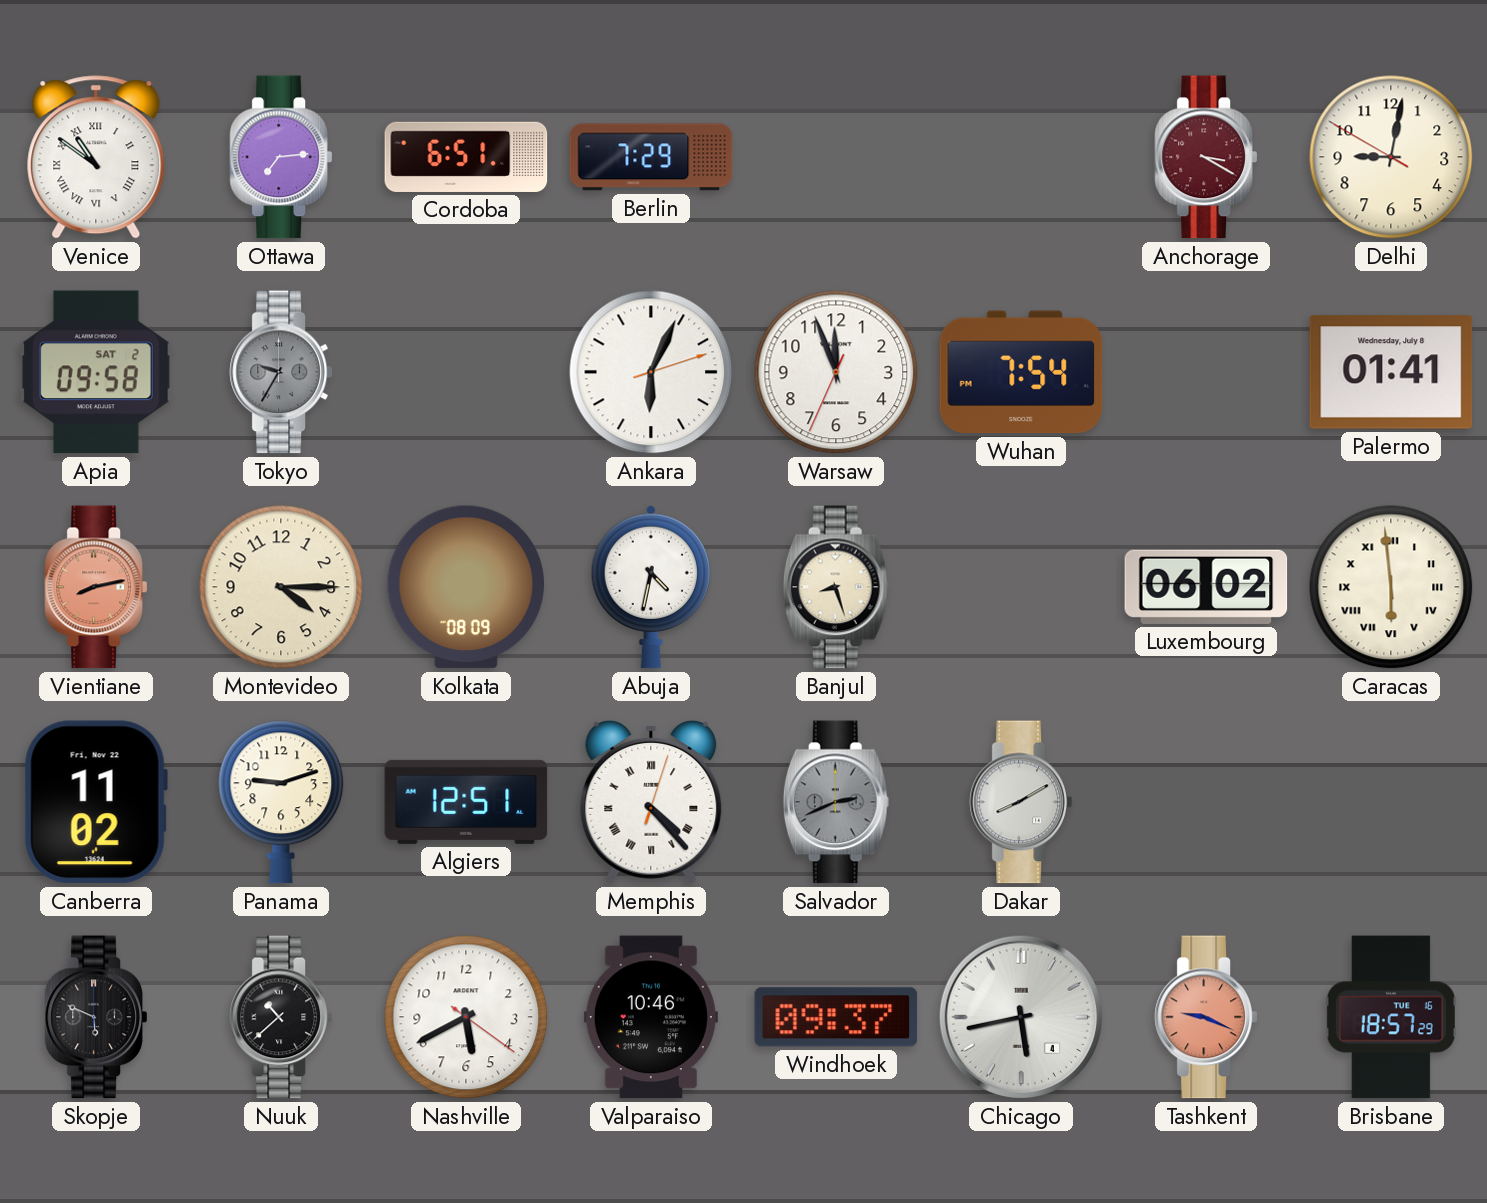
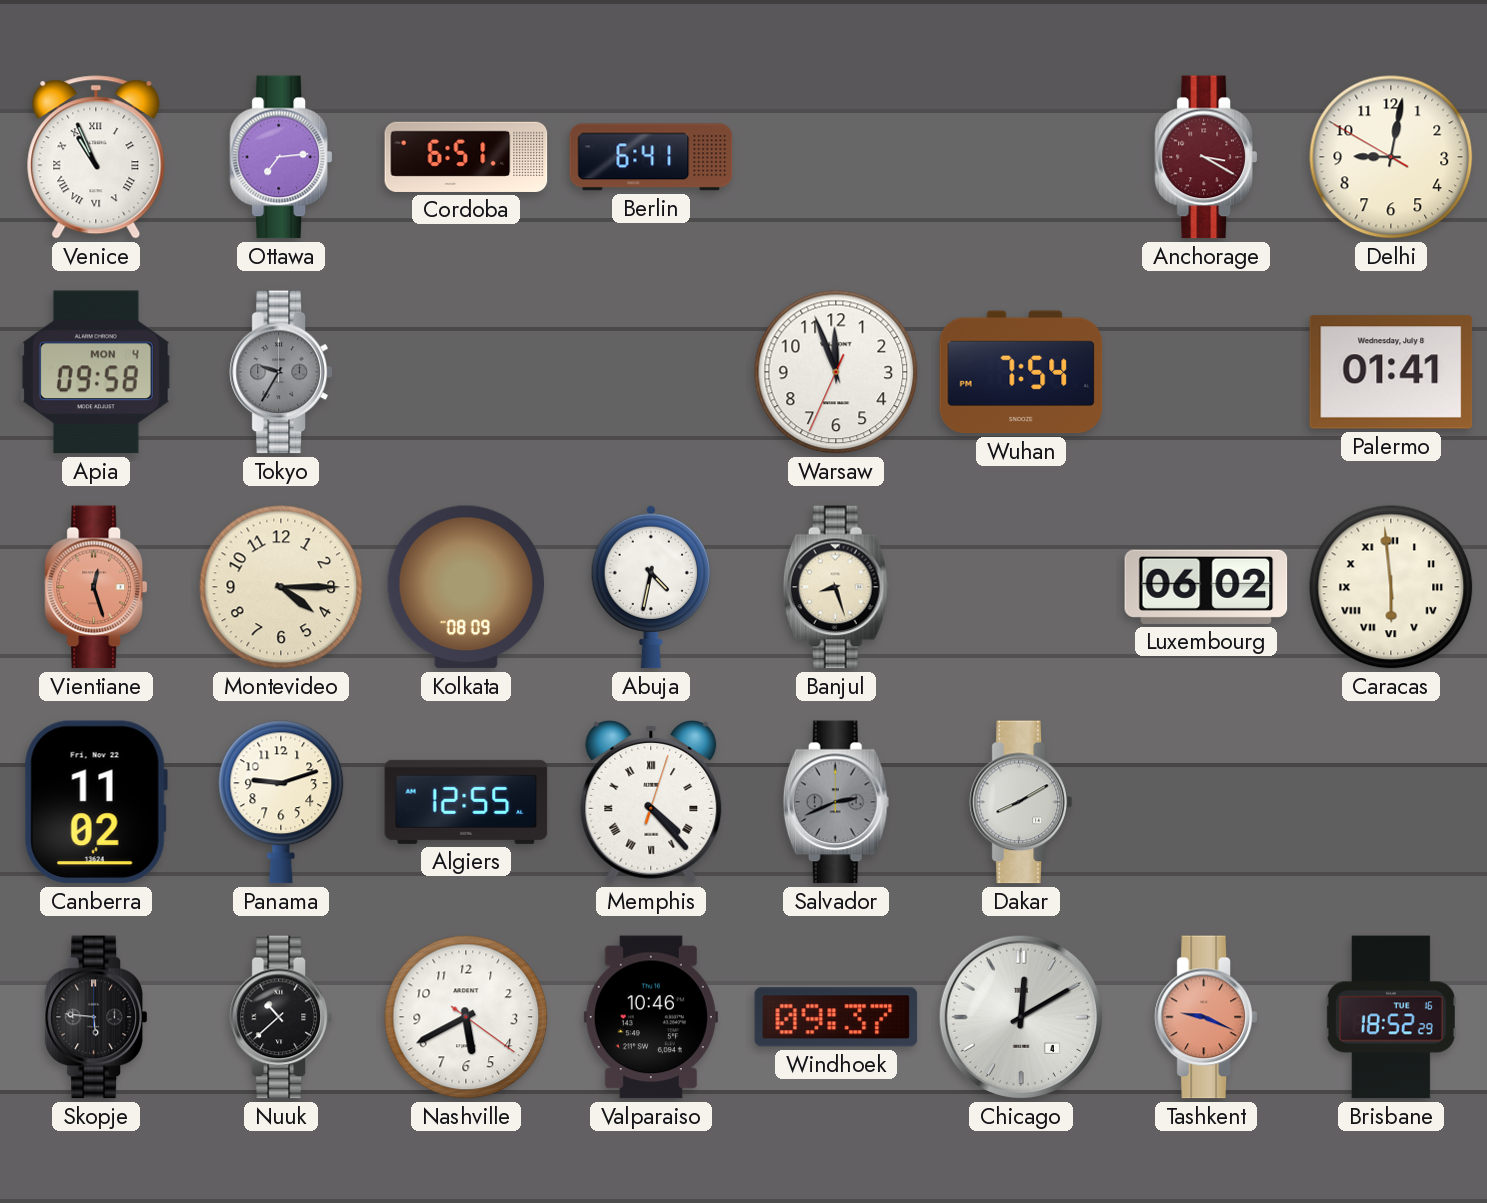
Venice: 10:51 -> 10:56
Berlin: 7:29 -> 6:41
Apia date: SAT 2 -> MON 4
Ankara: 6:04 -> none
Vientiane: 8:13 -> 12:27
Algiers: 12:51 -> 12:55
Skopje: 5:49 -> 5:46
Chicago: 5:43 -> 12:10
Brisbane: 18:57 -> 18:52
